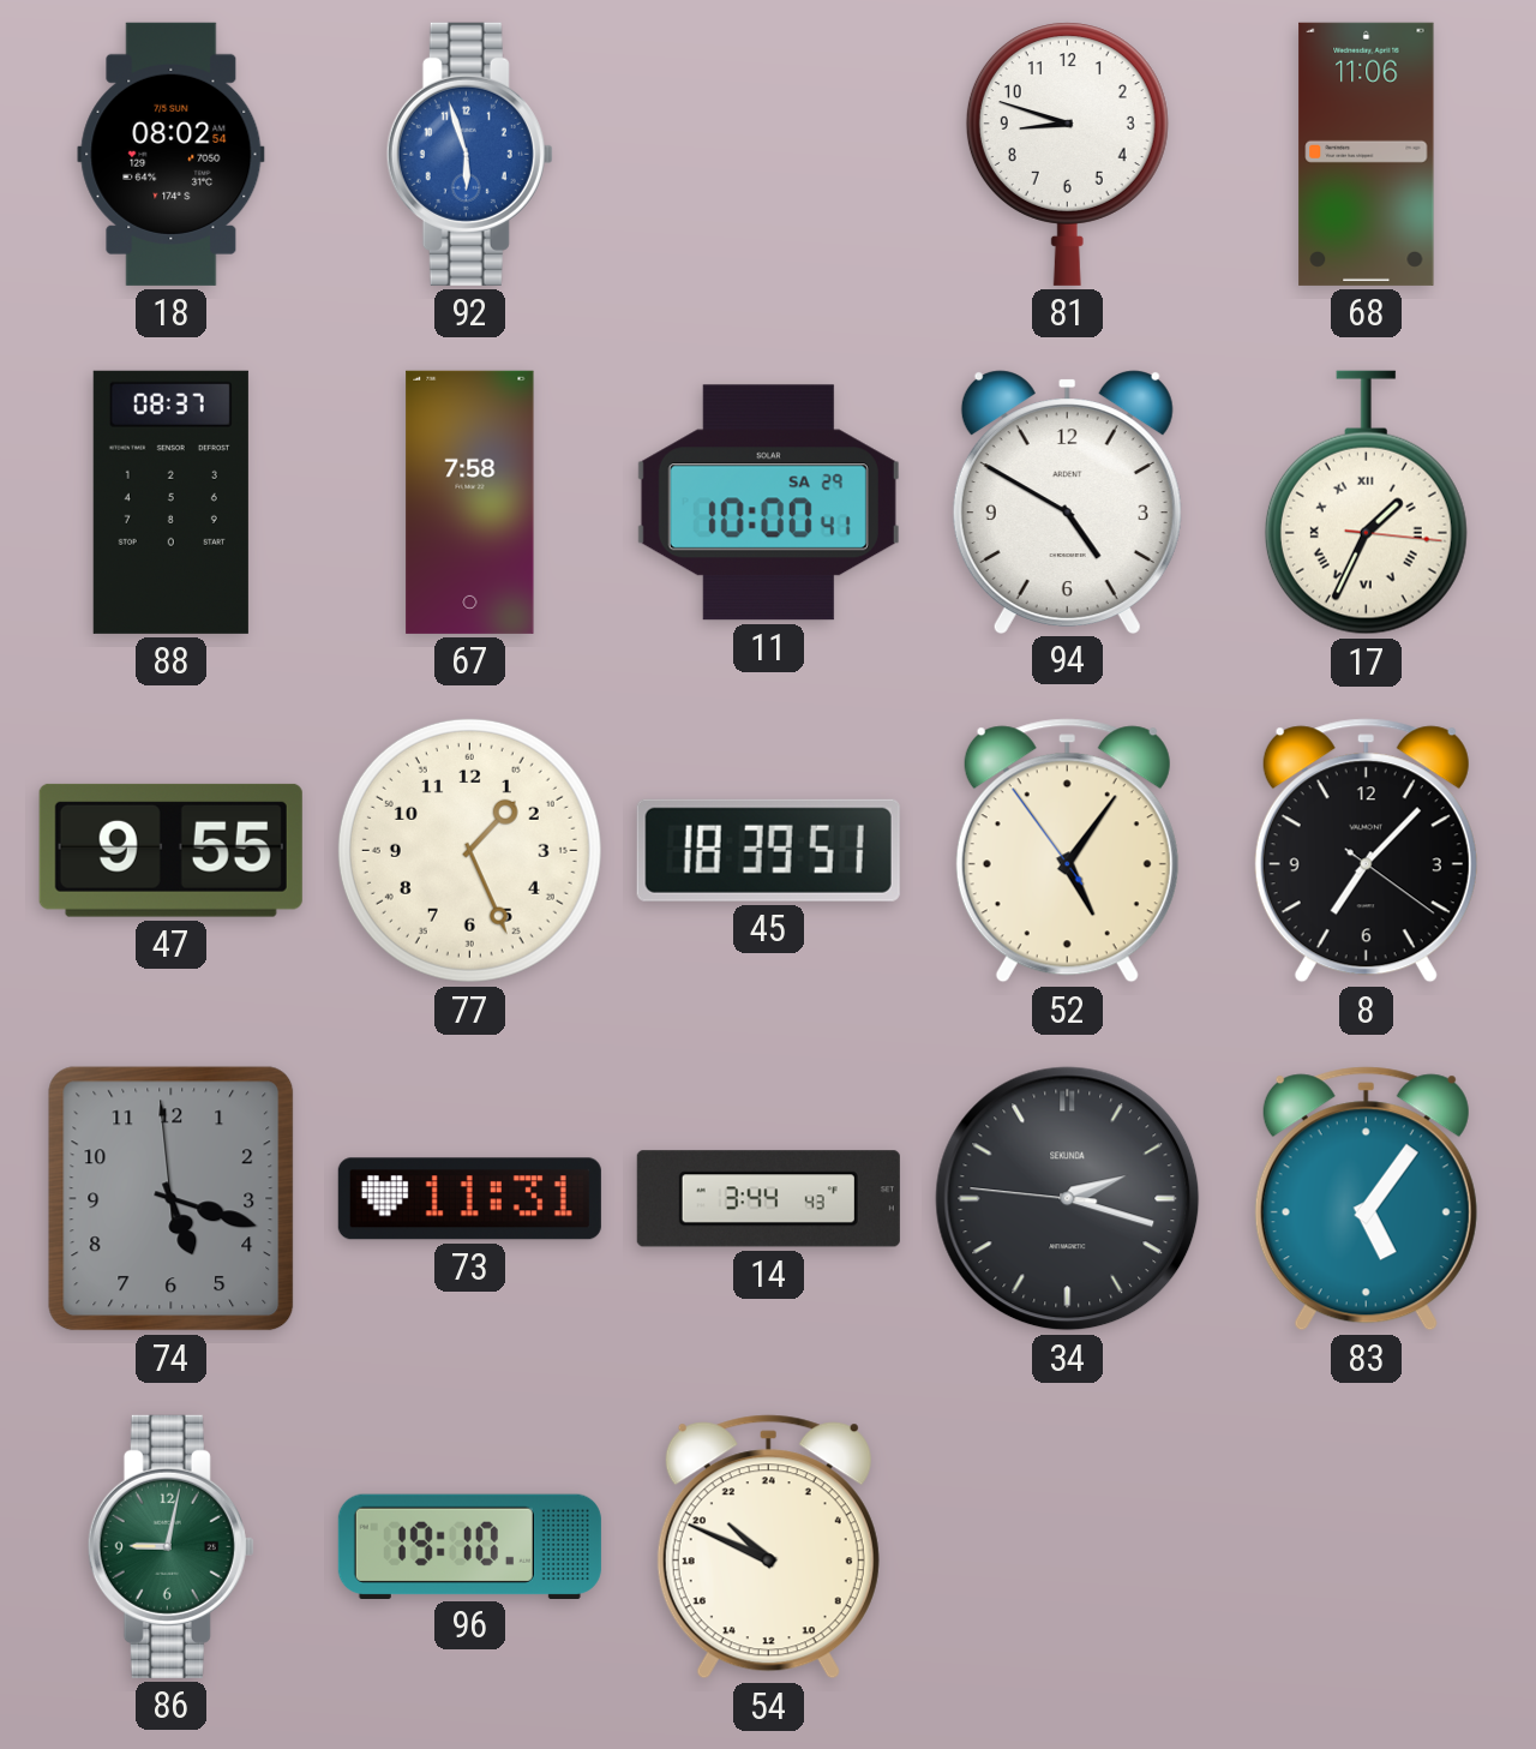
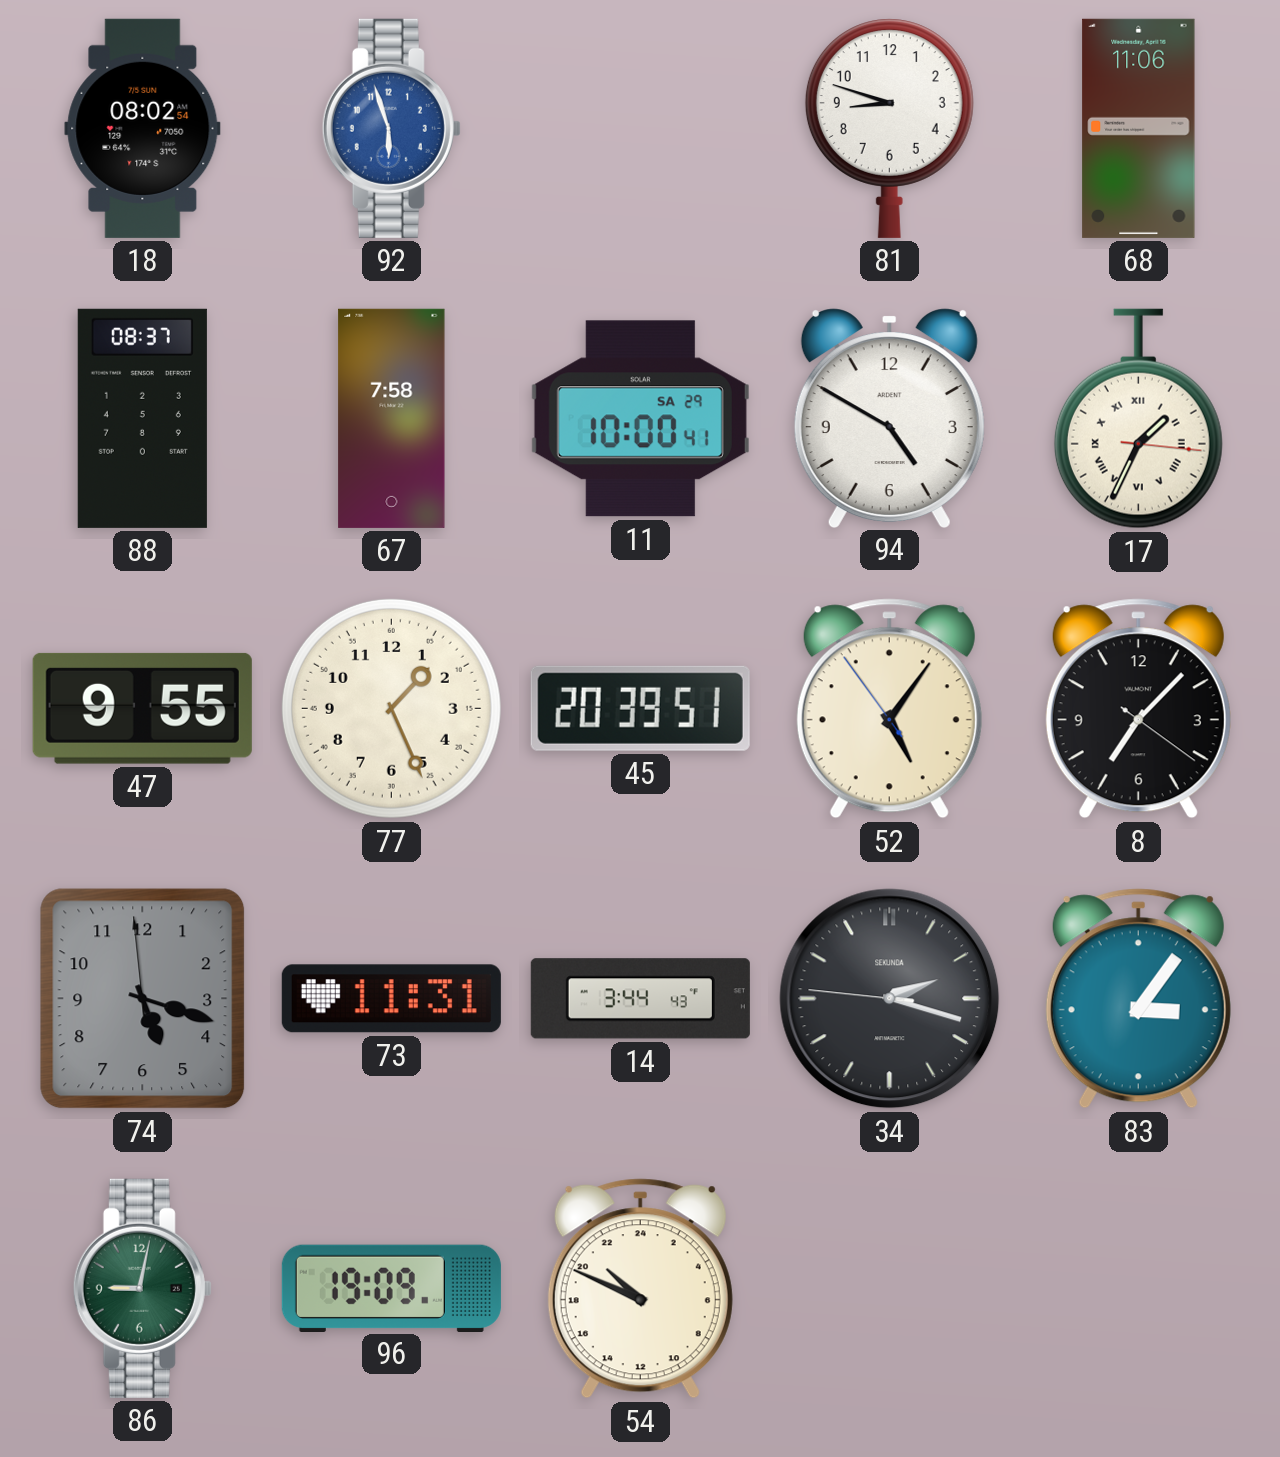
45: 18:39 -> 20:39
83: 5:06 -> 3:06
96: 19:10 -> 19:09
